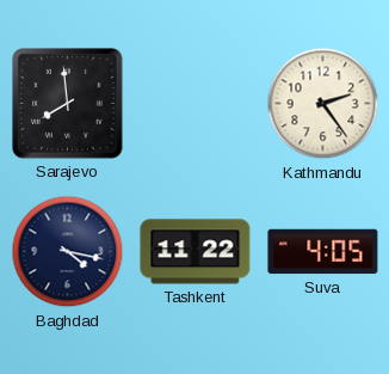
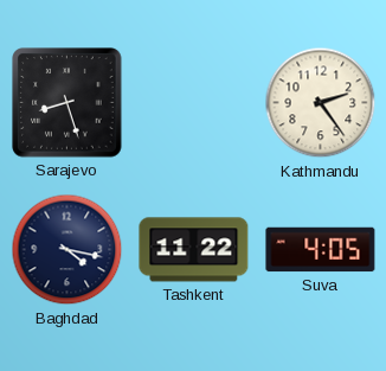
Sarajevo: 7:59 -> 8:27
